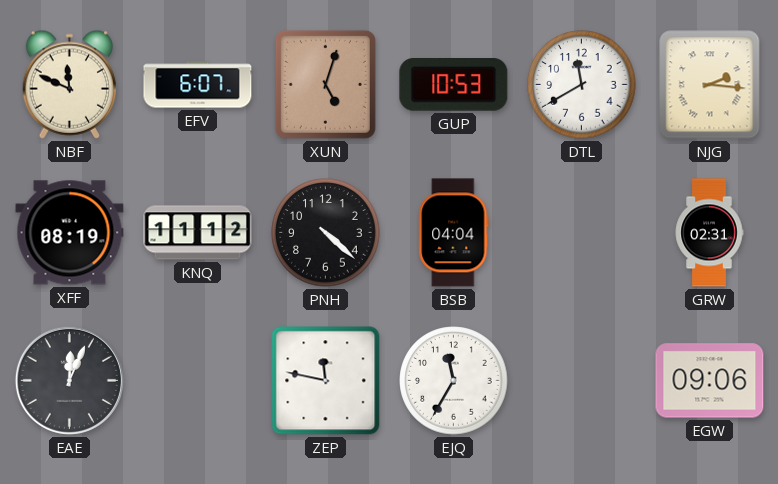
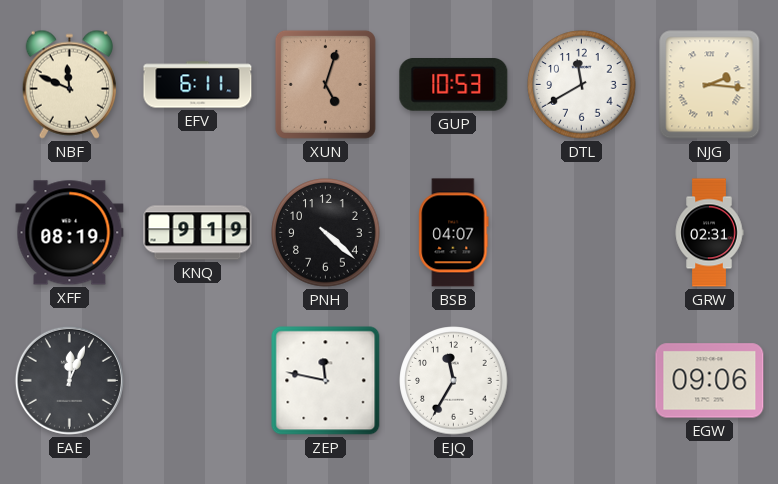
EFV: 6:07 -> 6:11
KNQ: 11:12 -> 9:19
BSB: 04:04 -> 04:07
